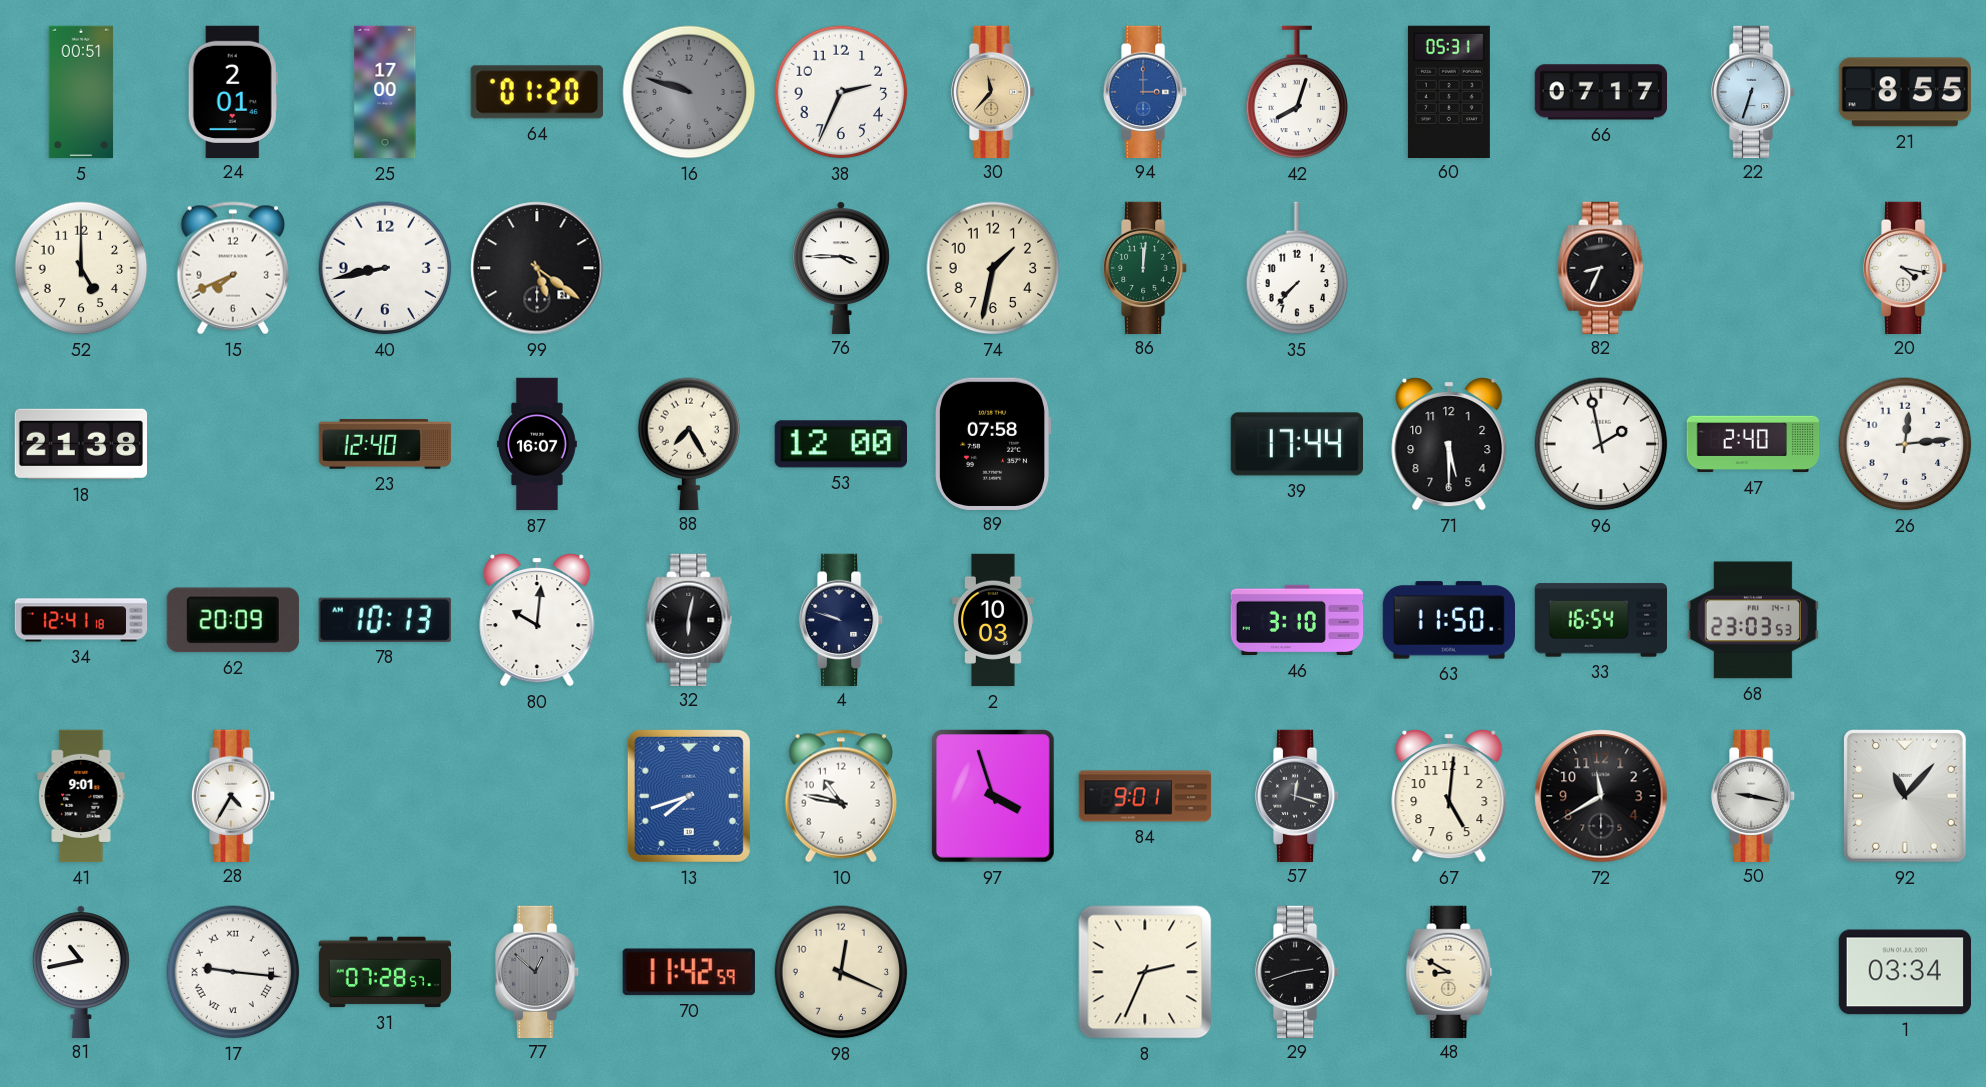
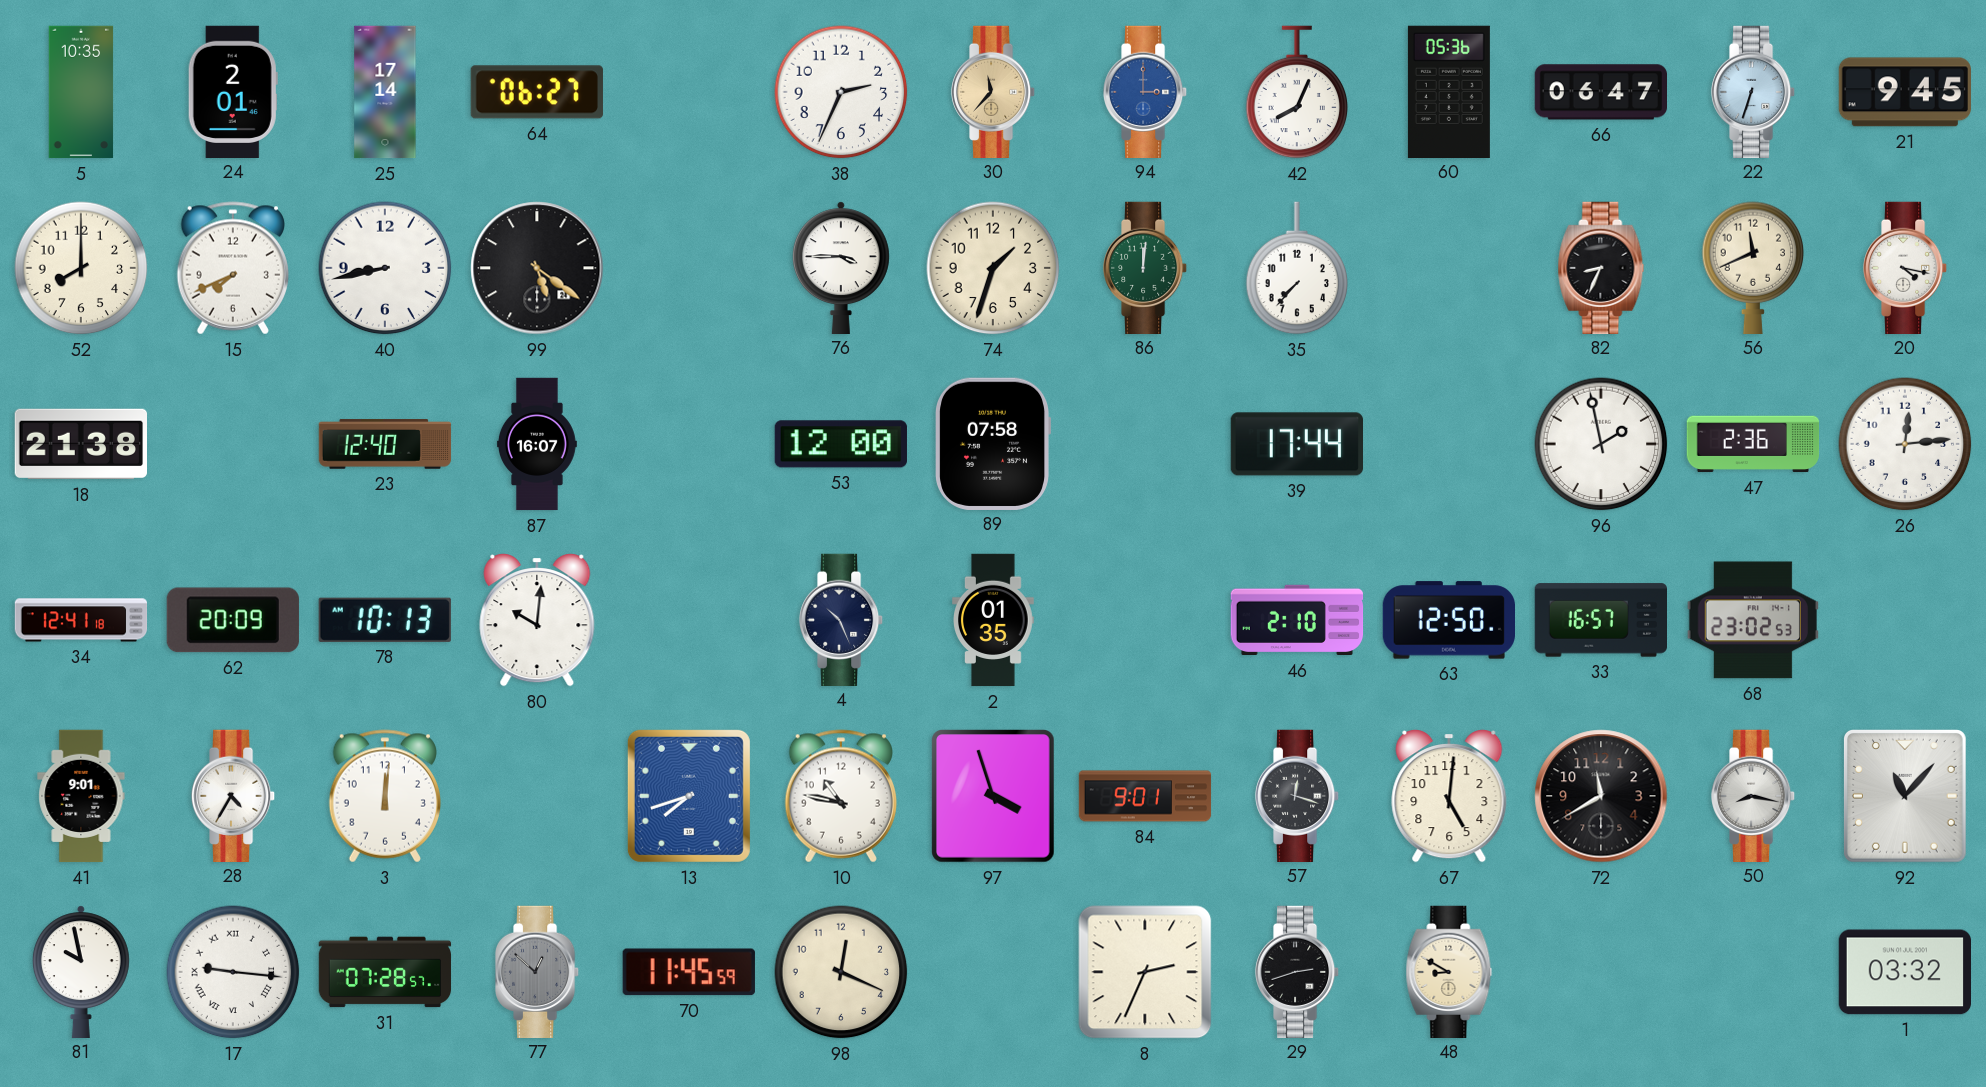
5: 00:51 -> 10:35
25: 17:00 -> 17:14
64: 01:20 -> 06:27
16: 9:48 -> none
42: 8:03 -> 8:04
60: 05:31 -> 05:36
66: 07:17 -> 06:47
21: 8:55 -> 9:45
52: 5:00 -> 8:00
74: 1:32 -> 1:33
56: none -> 11:41
88: 7:25 -> none
71: 5:30 -> none
47: 2:40 -> 2:36
32: 6:02 -> none
4: 9:48 -> 10:26
2: 10:03 -> 01:35
46: 3:10 -> 2:10
63: 11:50 -> 12:50
33: 16:54 -> 16:57
68: 23:03 -> 23:02
3: none -> 12:01
50: 9:17 -> 8:17
81: 10:43 -> 9:58
70: 11:42 -> 11:45
1: 03:34 -> 03:32
